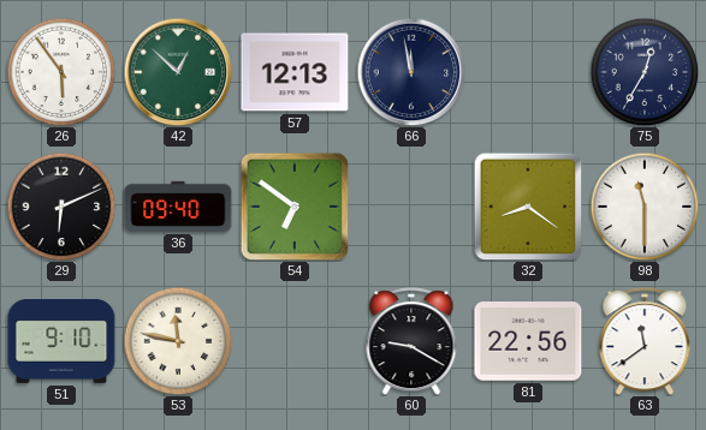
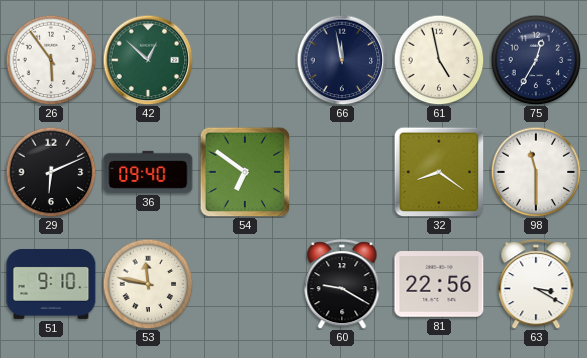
57: 12:13 -> none
61: none -> 4:58
63: 11:39 -> 3:20
